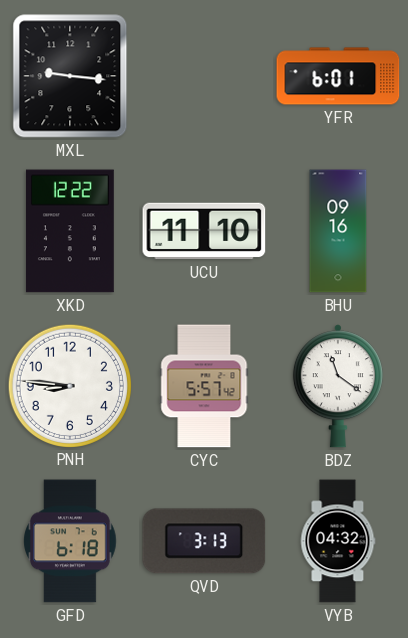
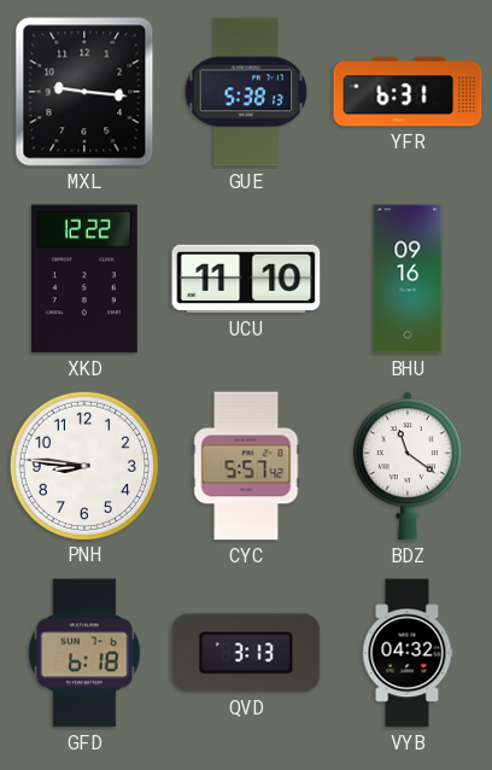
GUE: none -> 5:38
YFR: 6:01 -> 6:31
